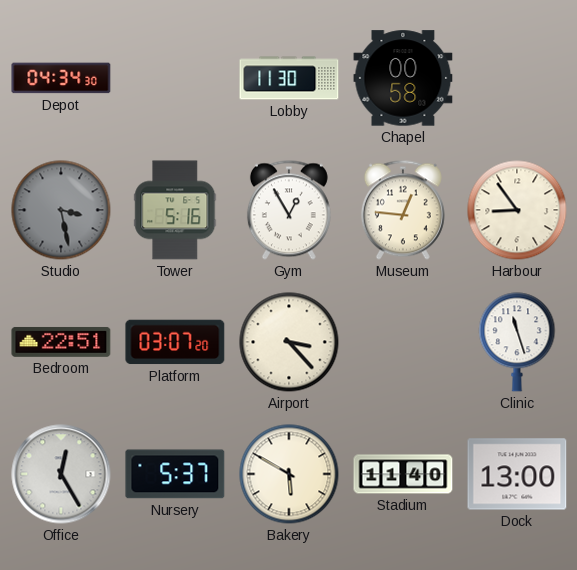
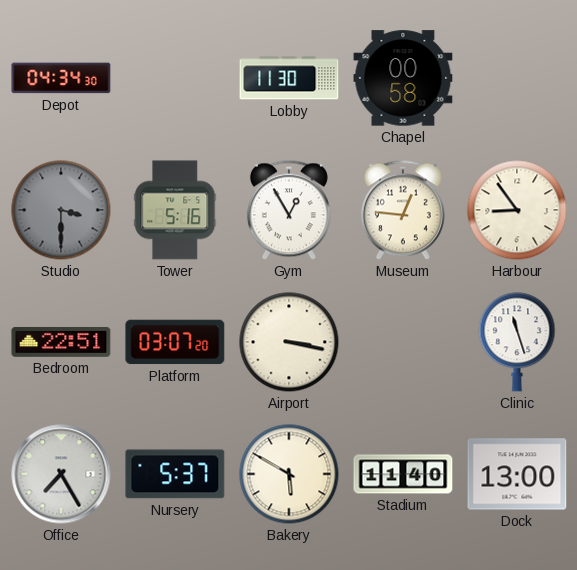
Studio: 3:28 -> 3:30
Airport: 3:23 -> 3:17
Office: 12:25 -> 7:25
